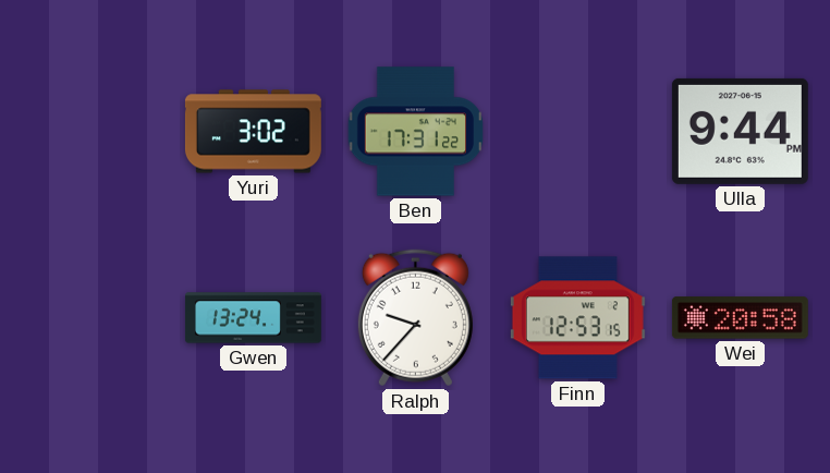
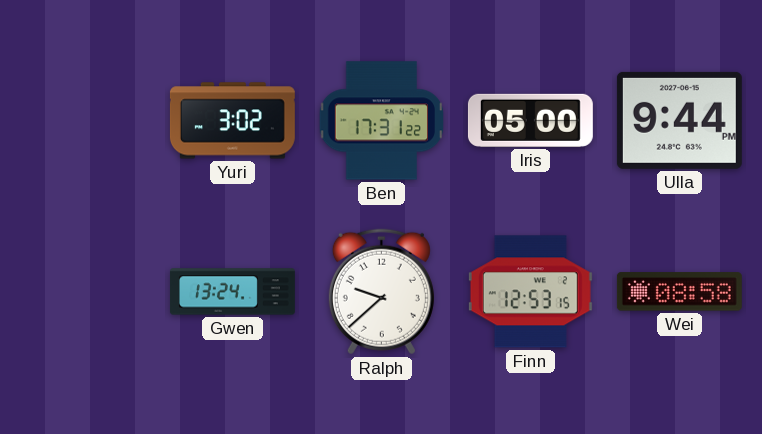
Iris: none -> 05:00
Ralph: 9:37 -> 9:38
Wei: 20:58 -> 08:58
